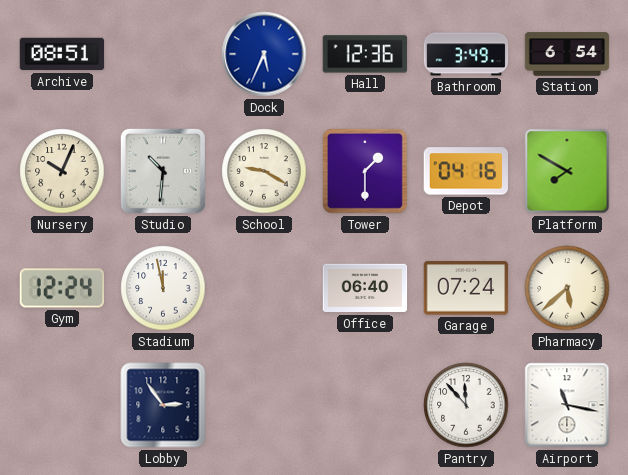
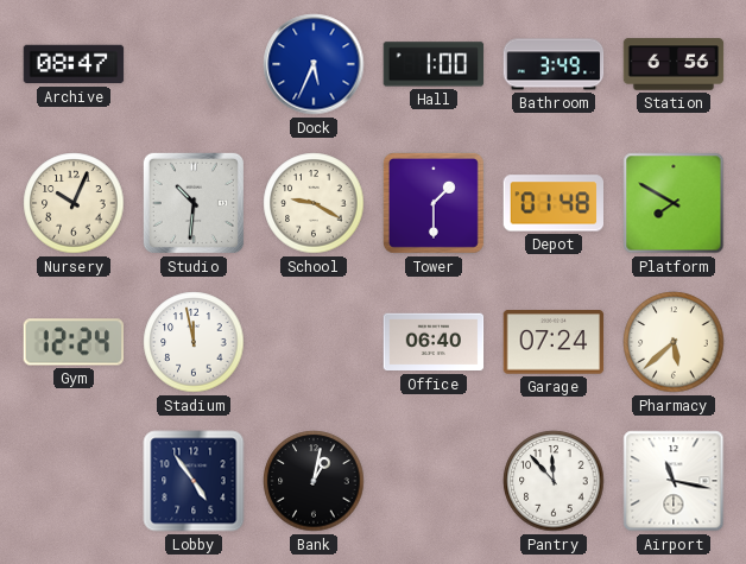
Archive: 08:51 -> 08:47
Hall: 12:36 -> 1:00
Station: 6:54 -> 6:56
Depot: 04:16 -> 01:48
Lobby: 2:54 -> 4:54
Bank: none -> 1:02
